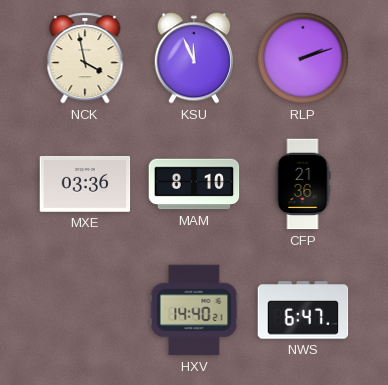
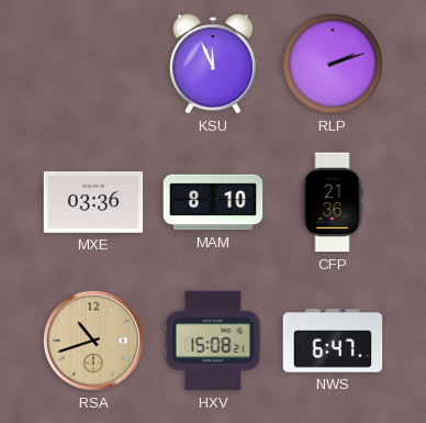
NCK: 3:58 -> none
RSA: none -> 10:42
HXV: 14:40 -> 15:08
